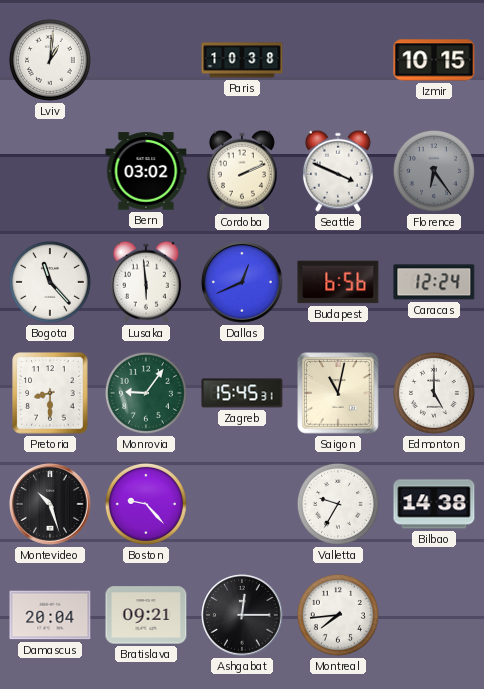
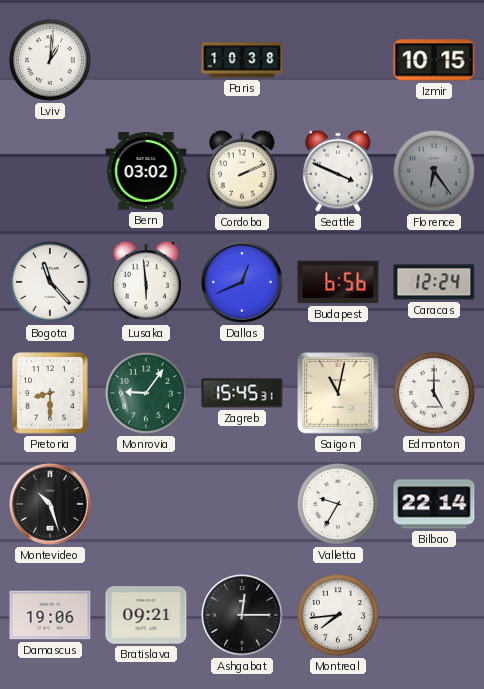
Boston: 9:23 -> none
Bilbao: 14:38 -> 22:14
Damascus: 20:04 -> 19:06
